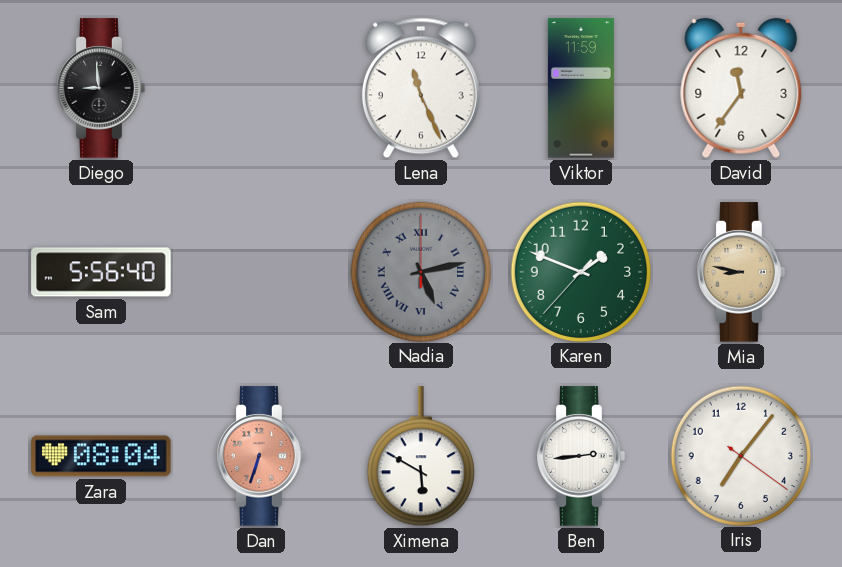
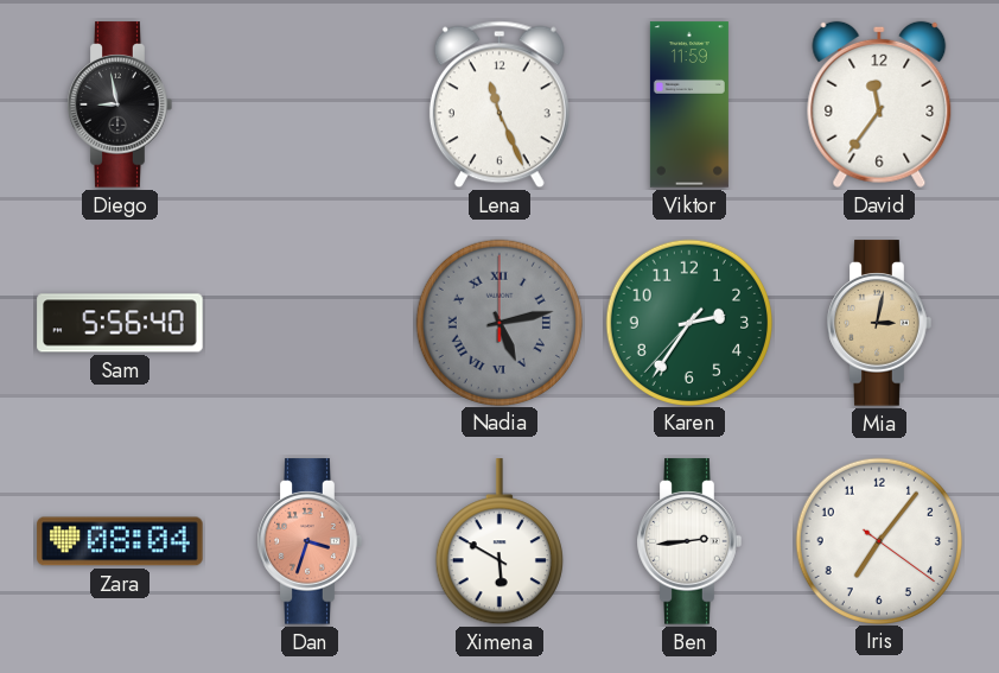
Diego: 8:59 -> 8:58
Karen: 1:48 -> 2:35
Mia: 8:47 -> 3:02
Dan: 6:33 -> 3:33
